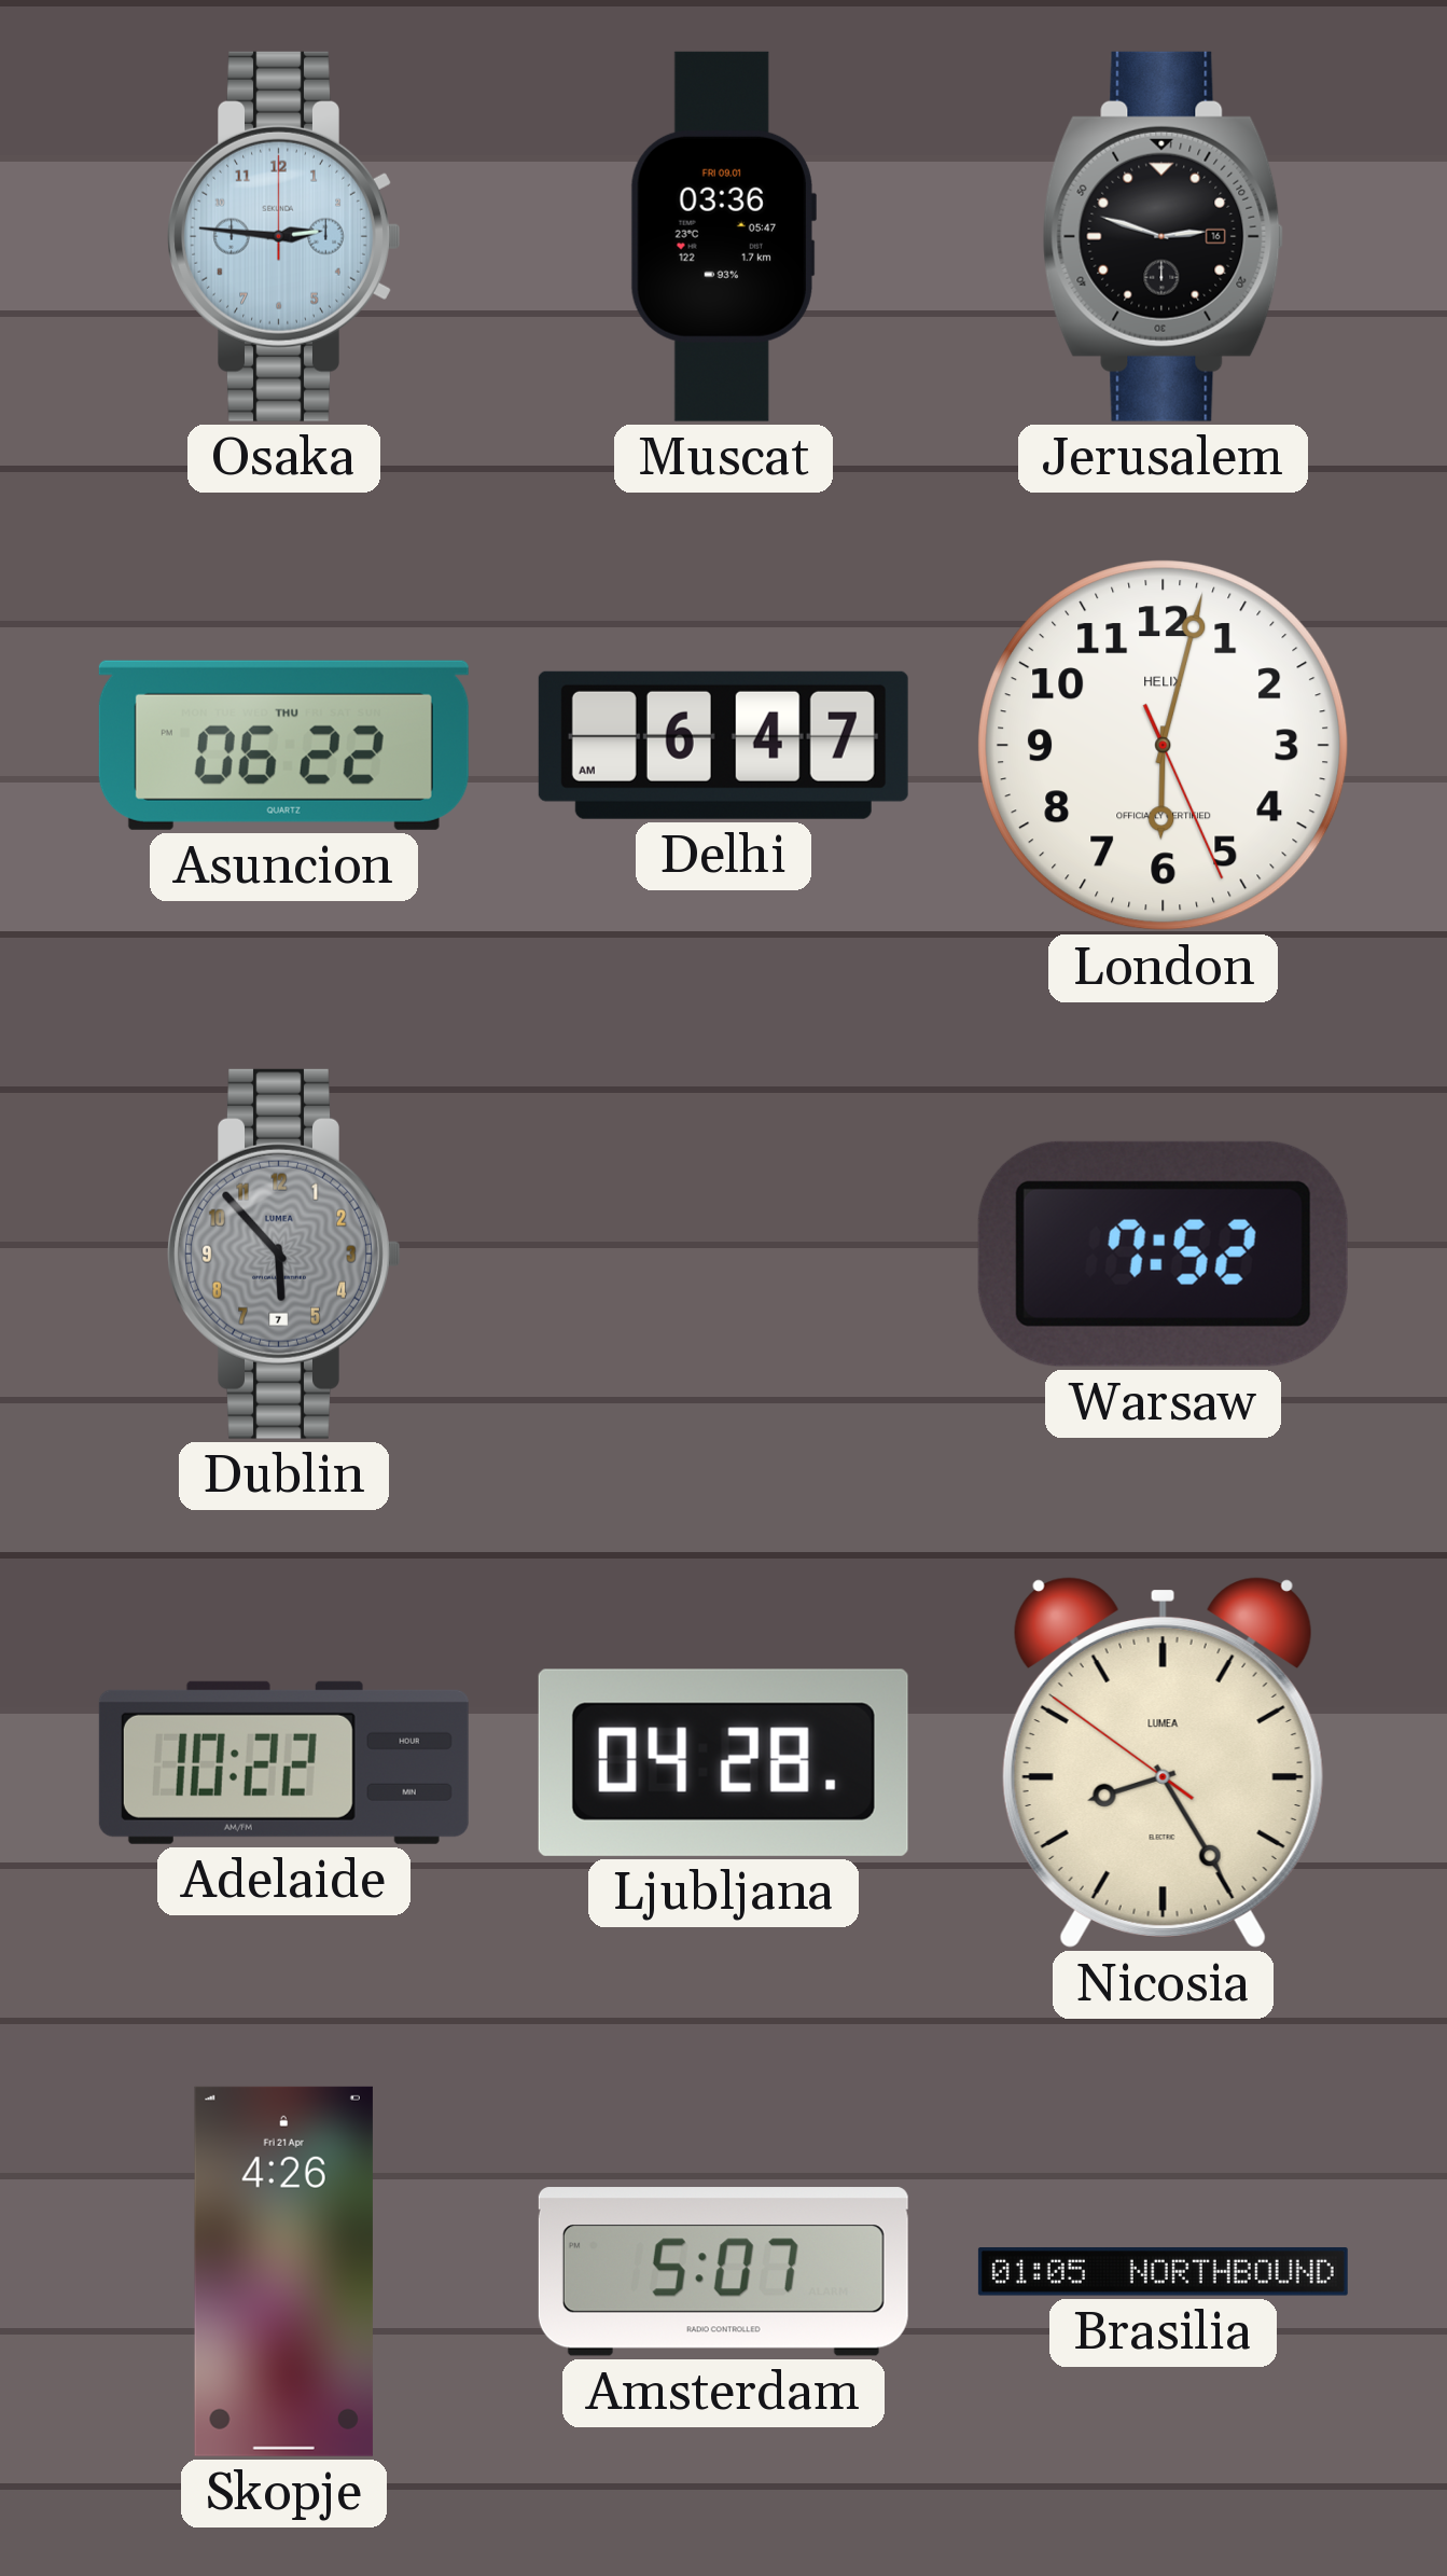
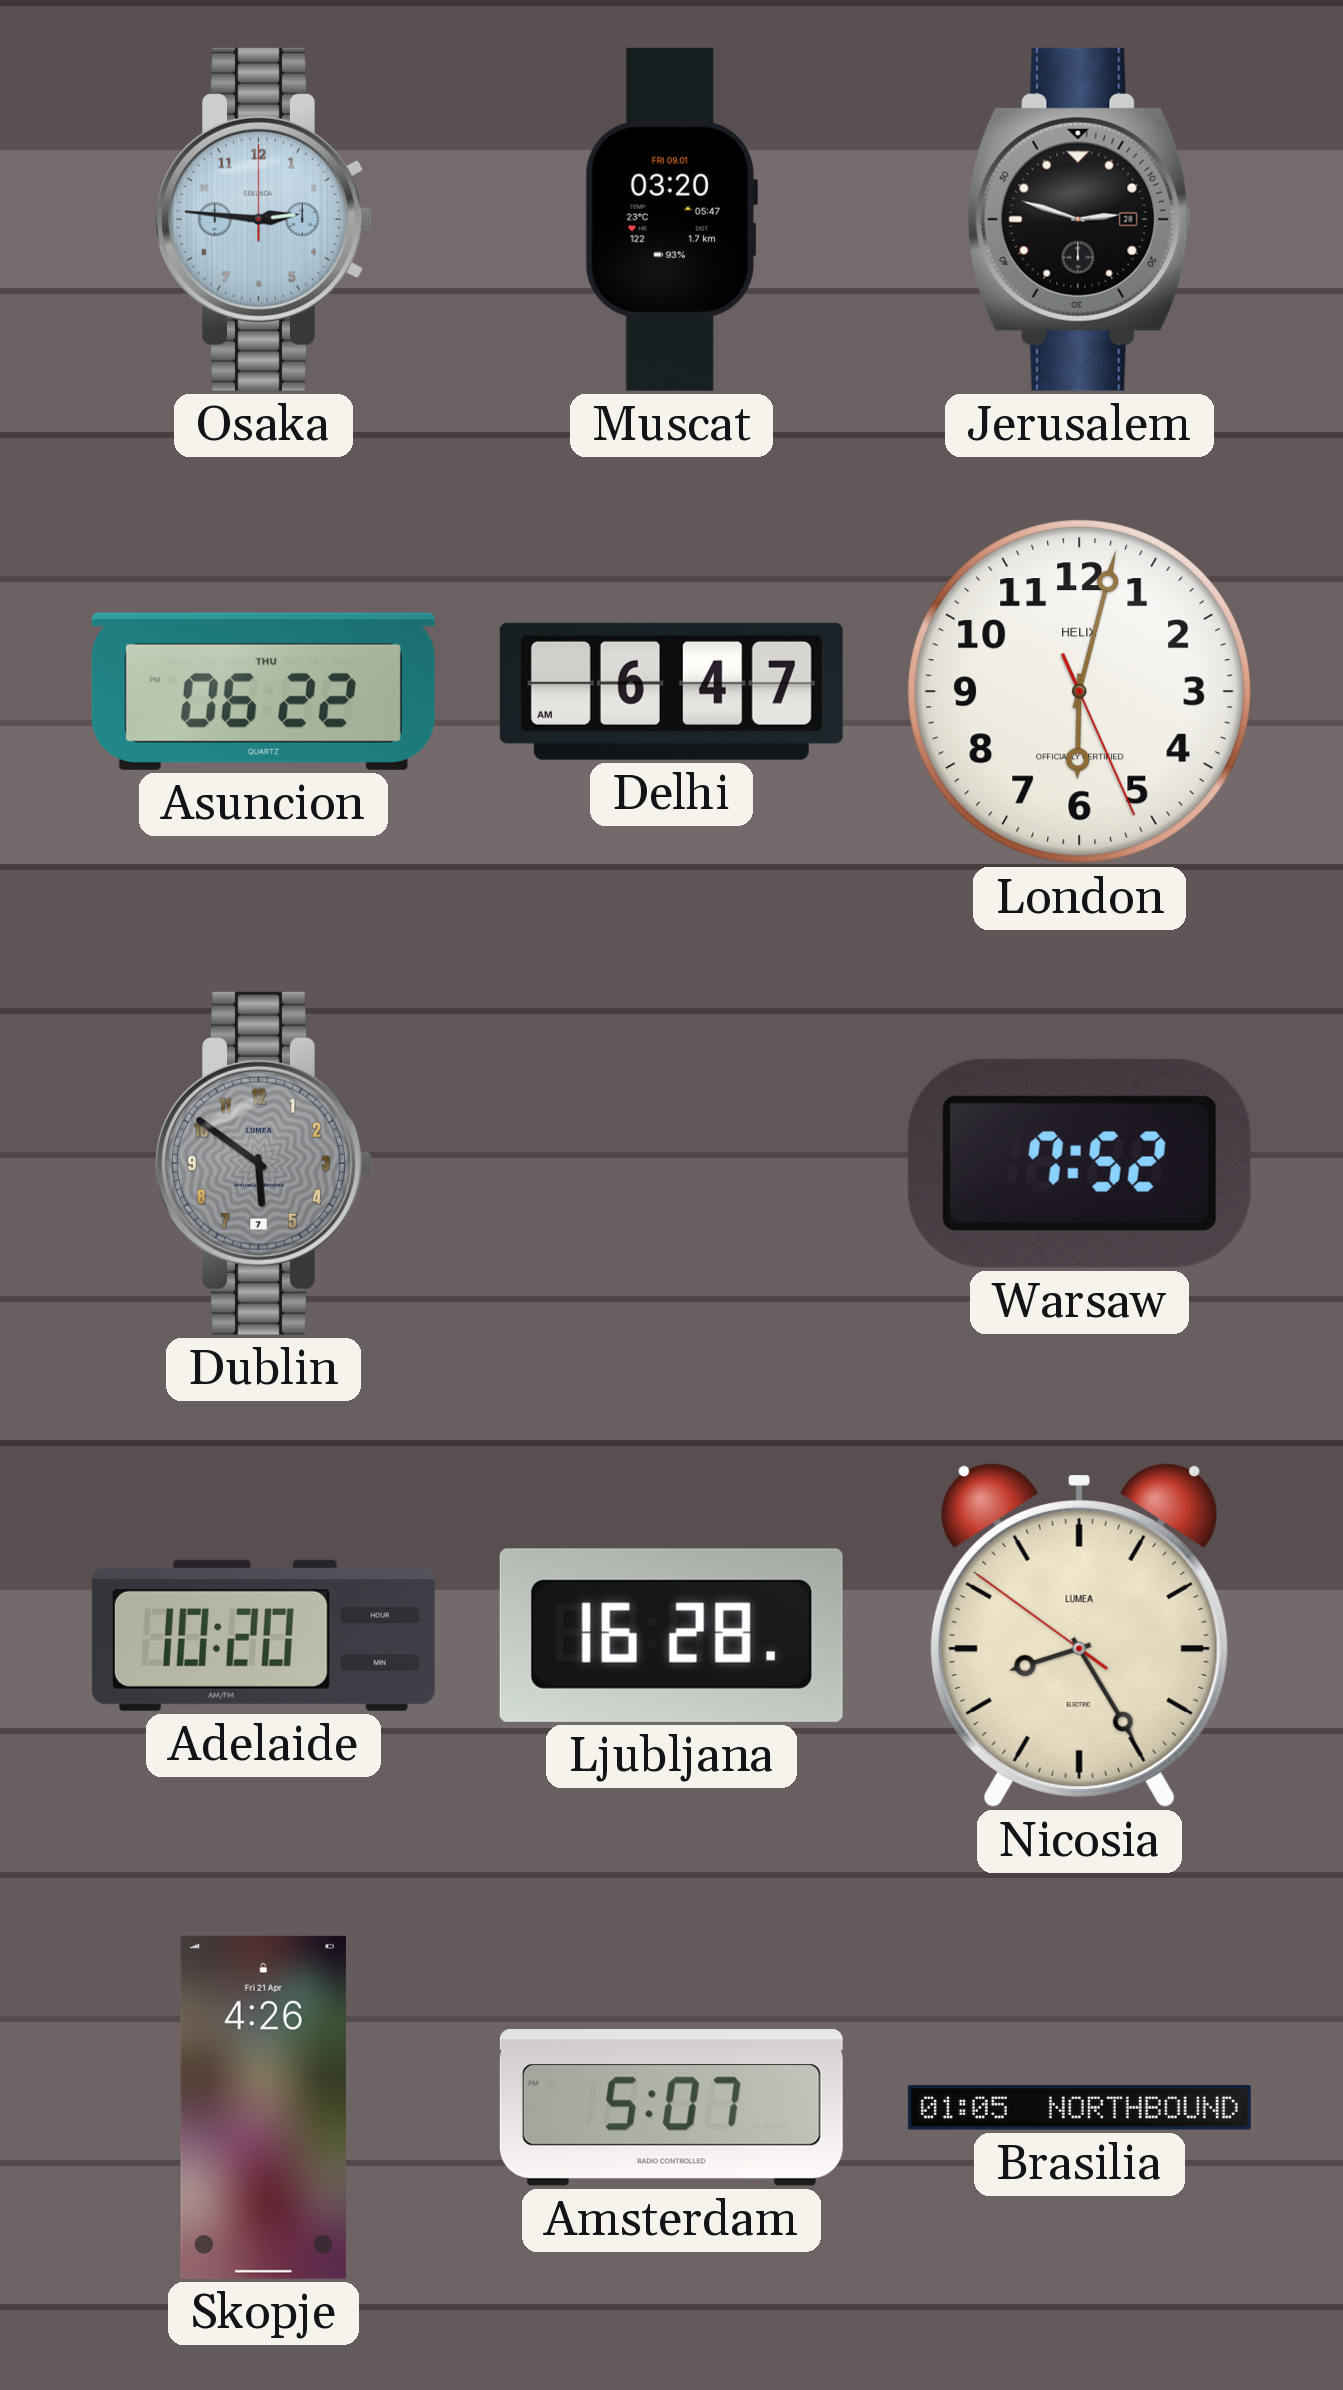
Muscat: 03:36 -> 03:20
Jerusalem date: 16 -> 28
Dublin: 5:53 -> 5:51
Adelaide: 10:22 -> 10:20
Ljubljana: 04:28 -> 16:28
